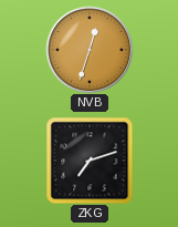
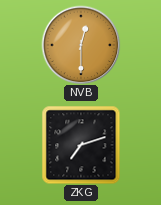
NVB: 12:33 -> 12:30
